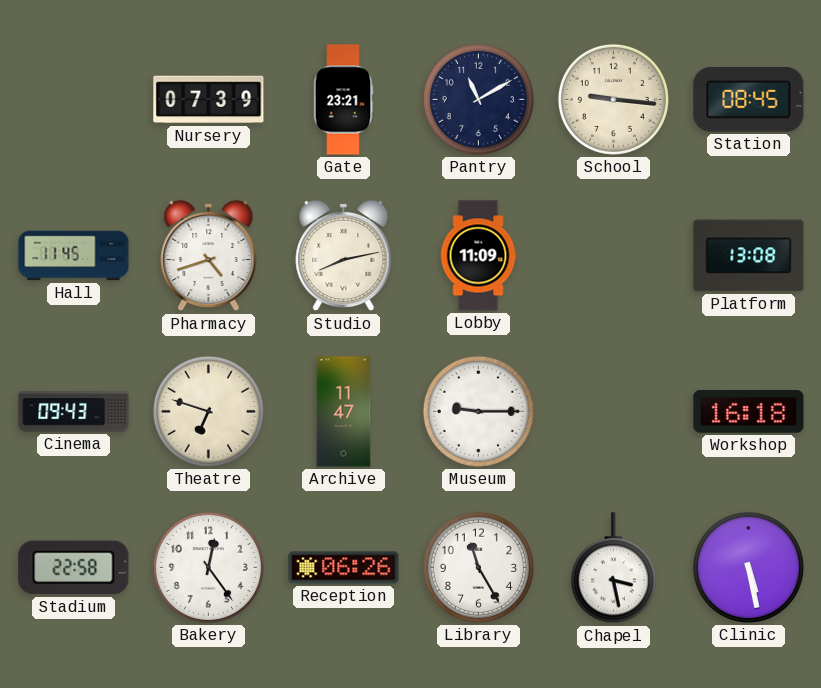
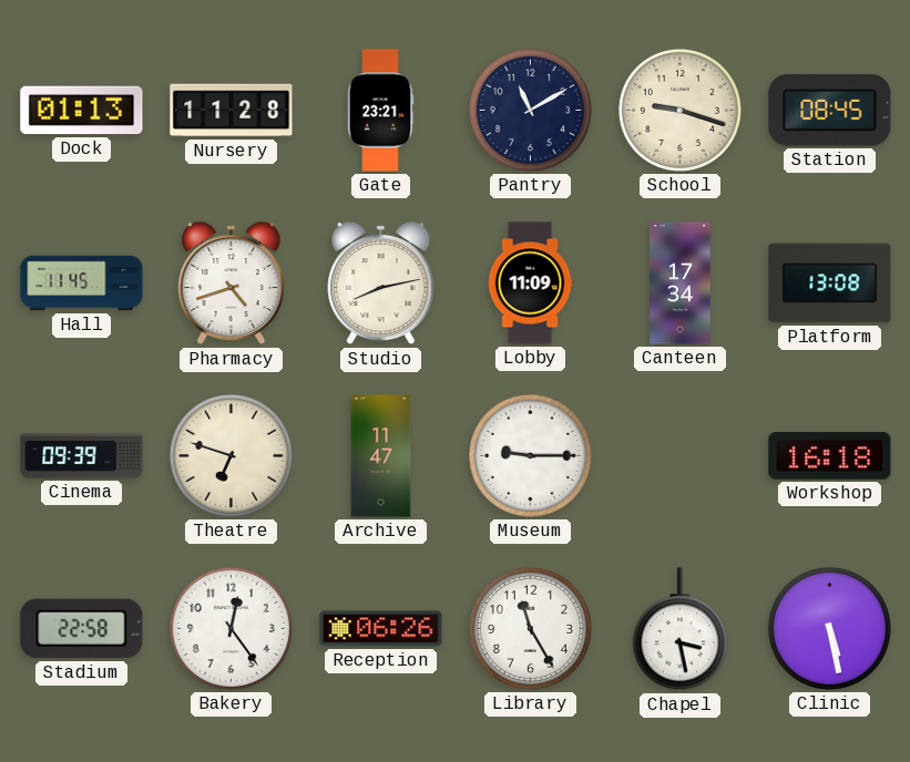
Dock: none -> 01:13
Nursery: 07:39 -> 11:28
School: 9:16 -> 9:18
Canteen: none -> 17:34
Cinema: 09:43 -> 09:39
